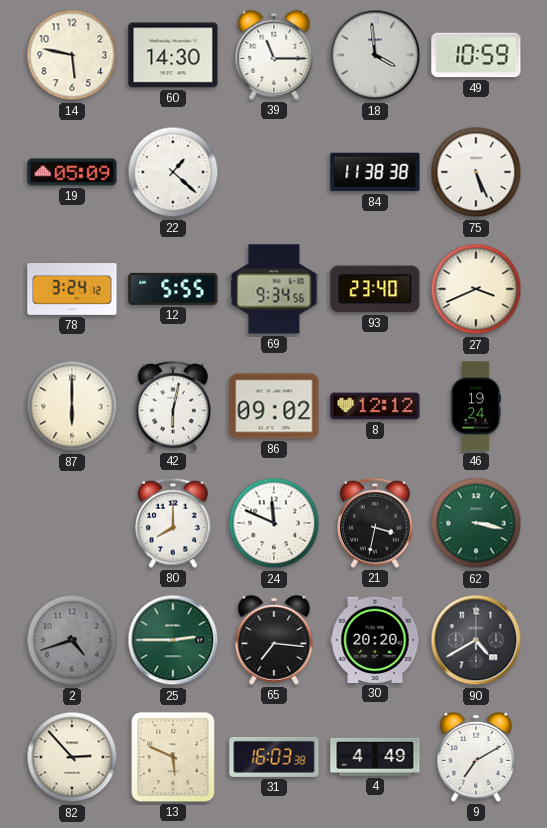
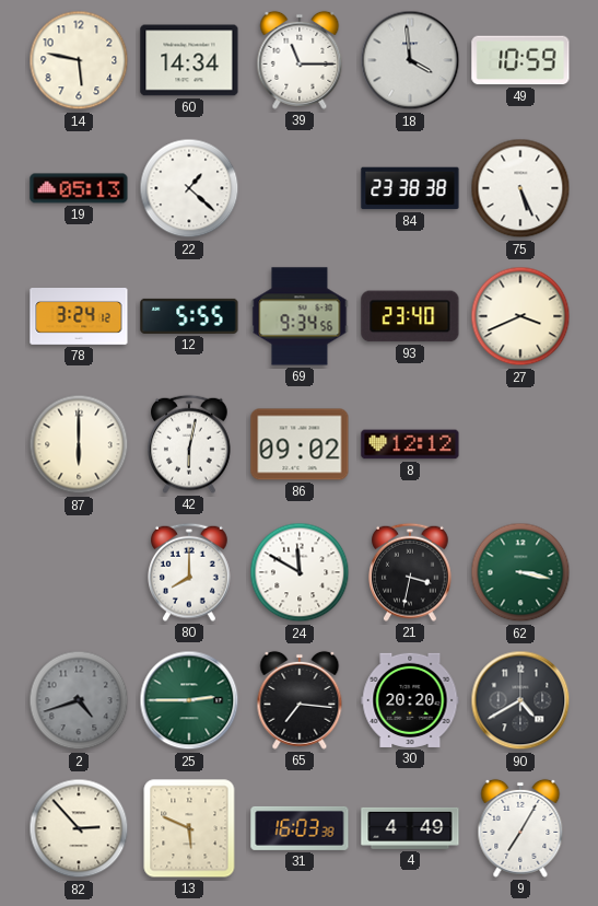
60: 14:30 -> 14:34
19: 05:09 -> 05:13
84: 11:38 -> 23:38
46: 19:24 -> none
24: 11:49 -> 11:50
9: 7:10 -> 7:05
